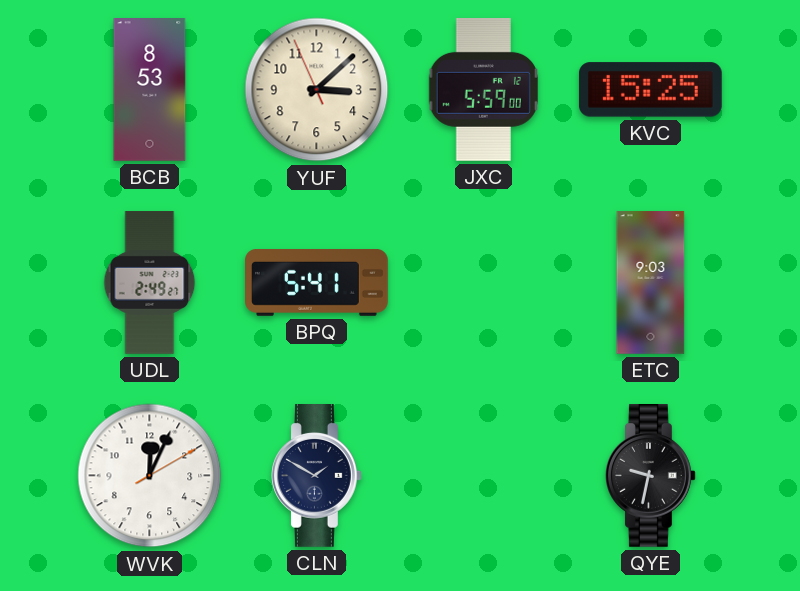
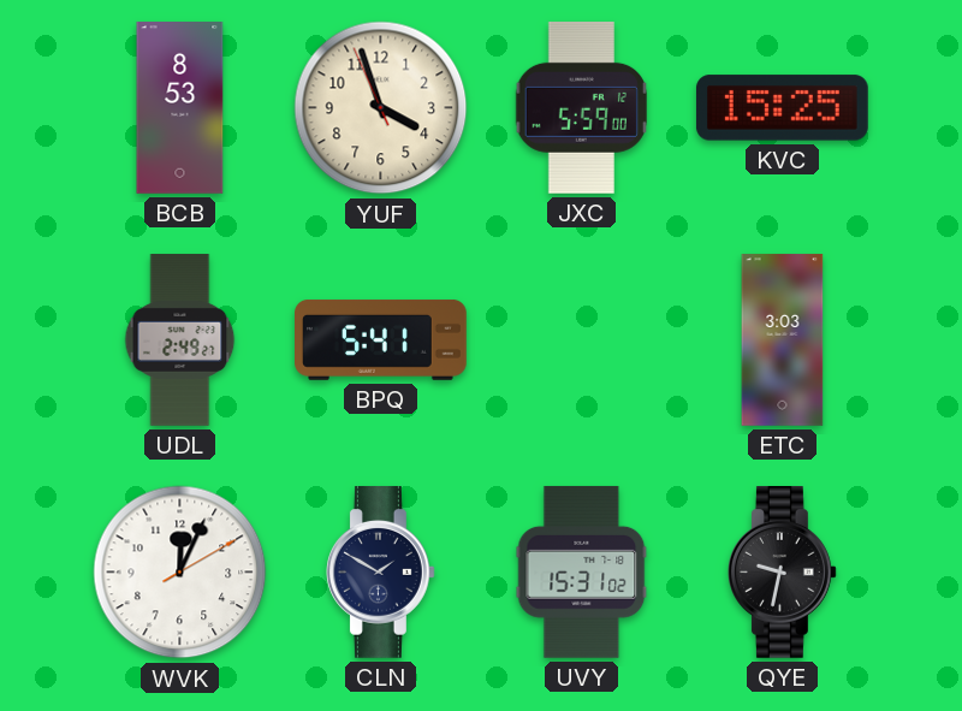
YUF: 3:07 -> 3:56
ETC: 9:03 -> 3:03
UVY: none -> 15:31
